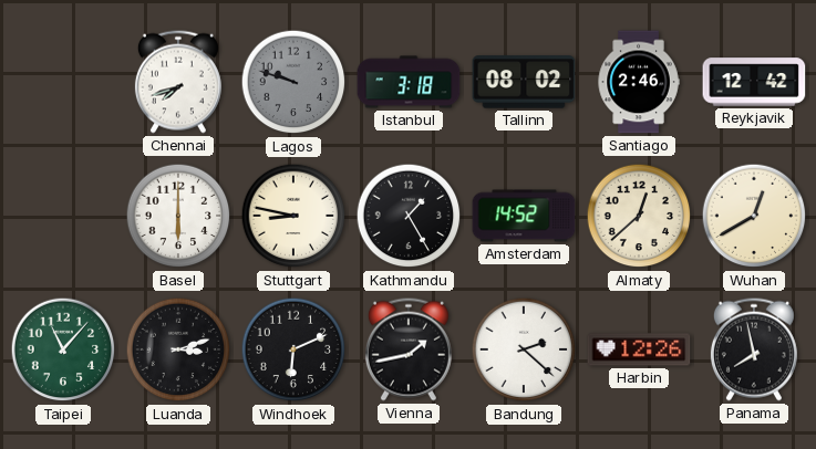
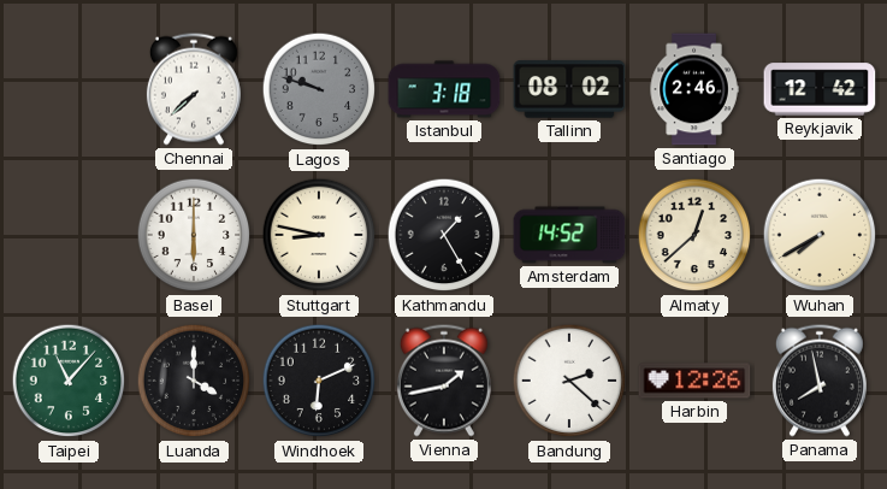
Chennai: 7:42 -> 7:38
Wuhan: 12:40 -> 7:40
Luanda: 3:12 -> 4:00
